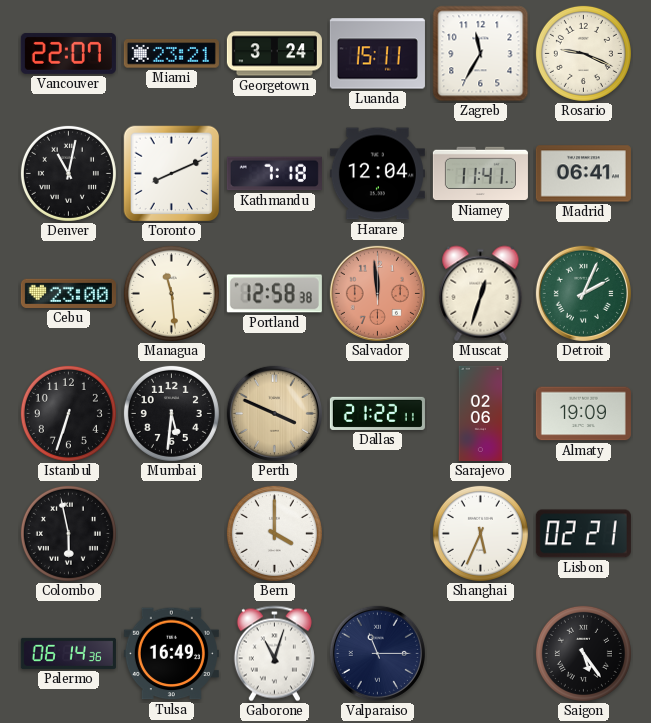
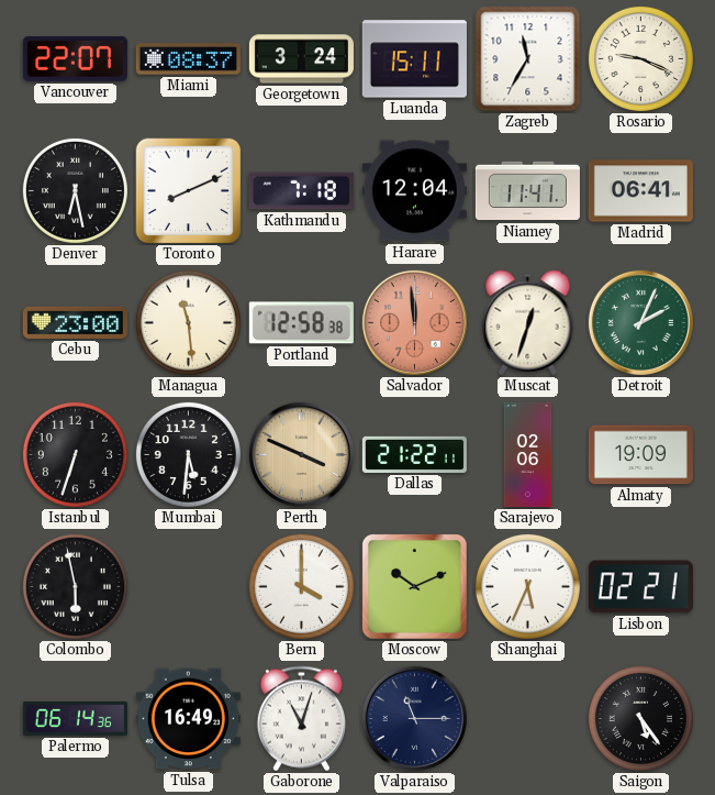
Miami: 23:21 -> 08:37
Denver: 11:02 -> 6:28
Moscow: none -> 10:11
